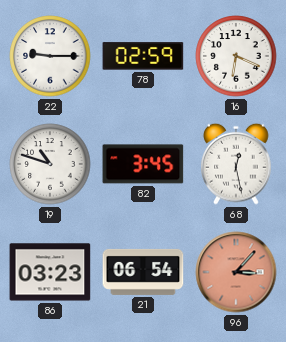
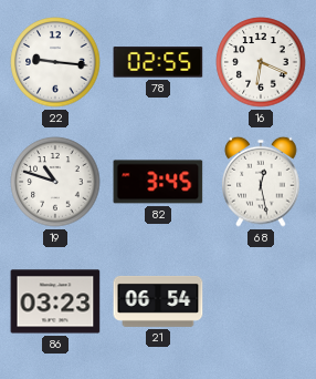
22: 9:15 -> 9:16
78: 02:59 -> 02:55
96: 3:07 -> none
